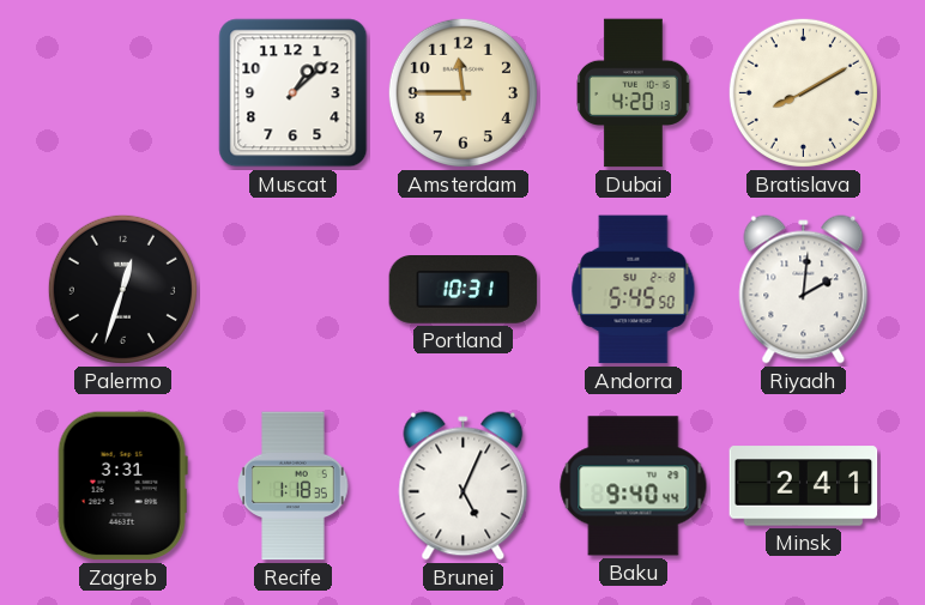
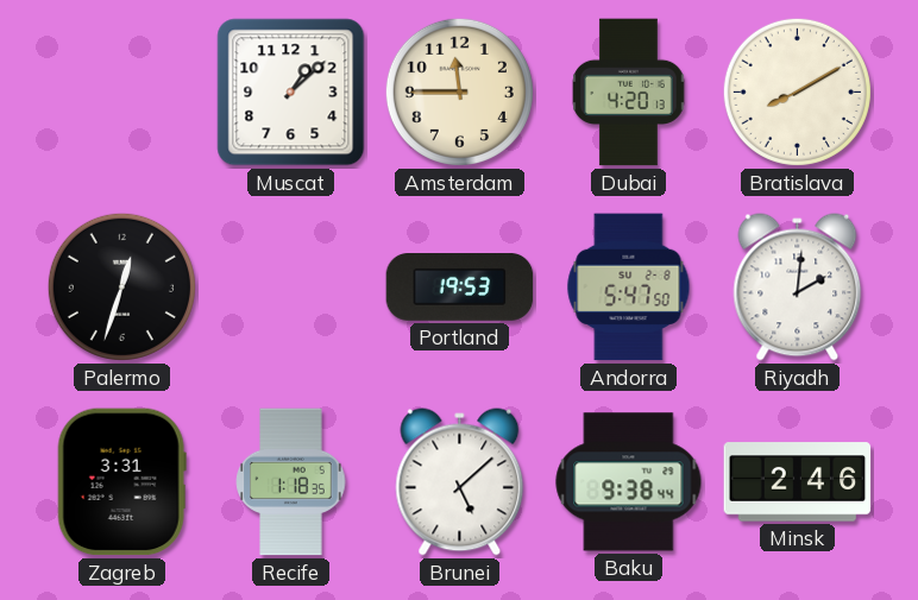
Portland: 10:31 -> 19:53
Andorra: 5:45 -> 5:47
Brunei: 5:04 -> 5:08
Baku: 9:40 -> 9:38
Minsk: 2:41 -> 2:46
